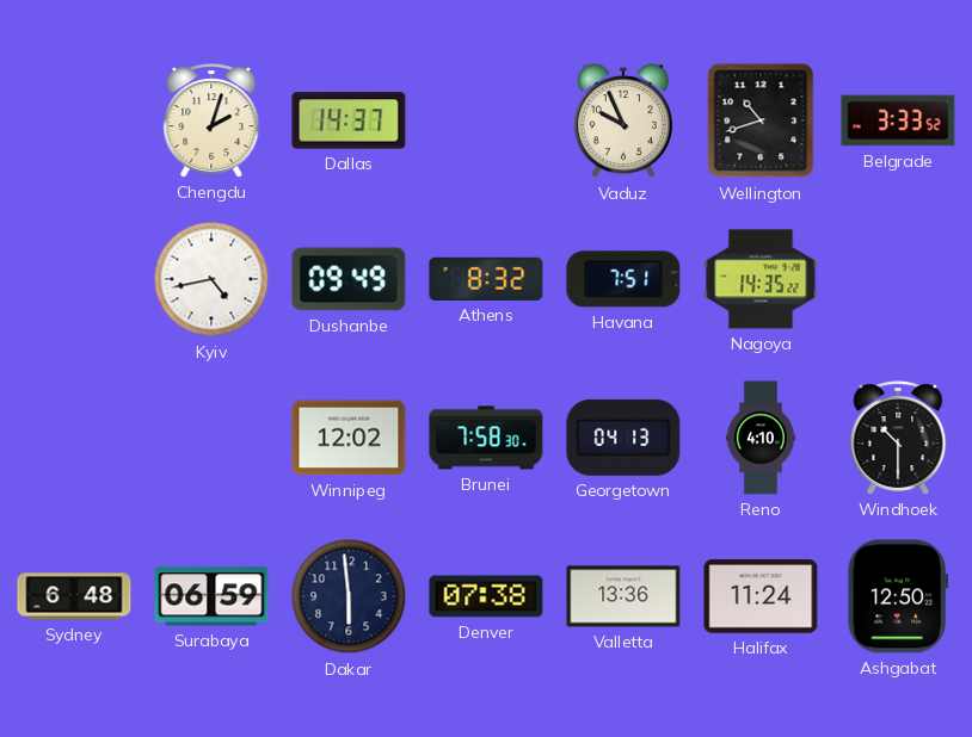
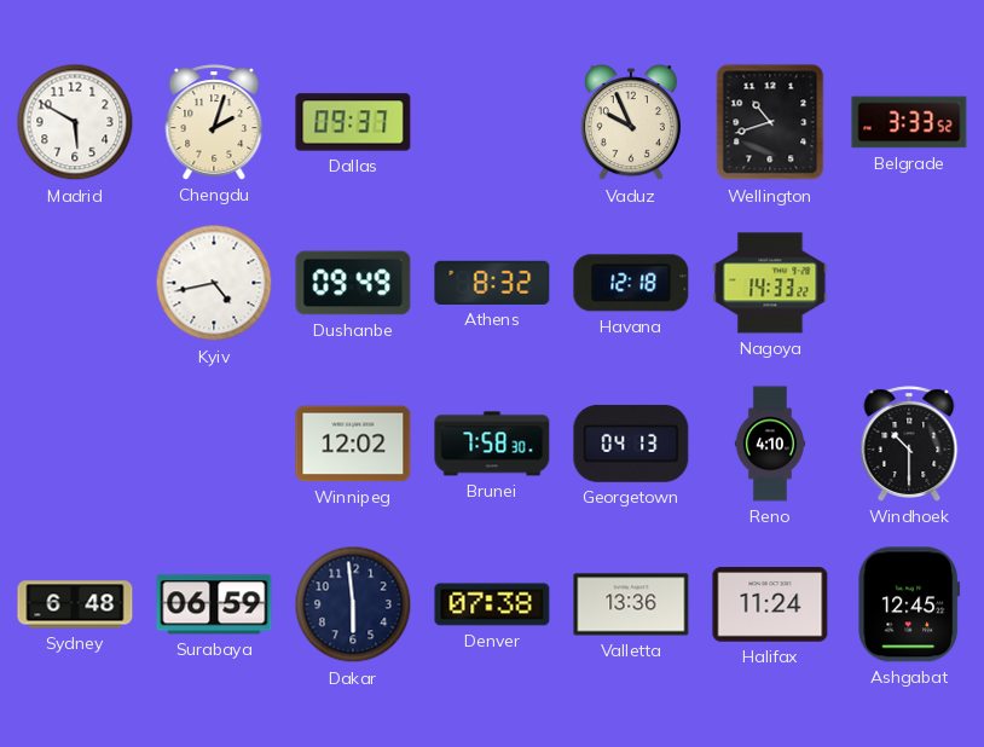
Madrid: none -> 5:50
Dallas: 14:37 -> 09:37
Havana: 7:51 -> 12:18
Nagoya: 14:35 -> 14:33
Ashgabat: 12:50 -> 12:45
